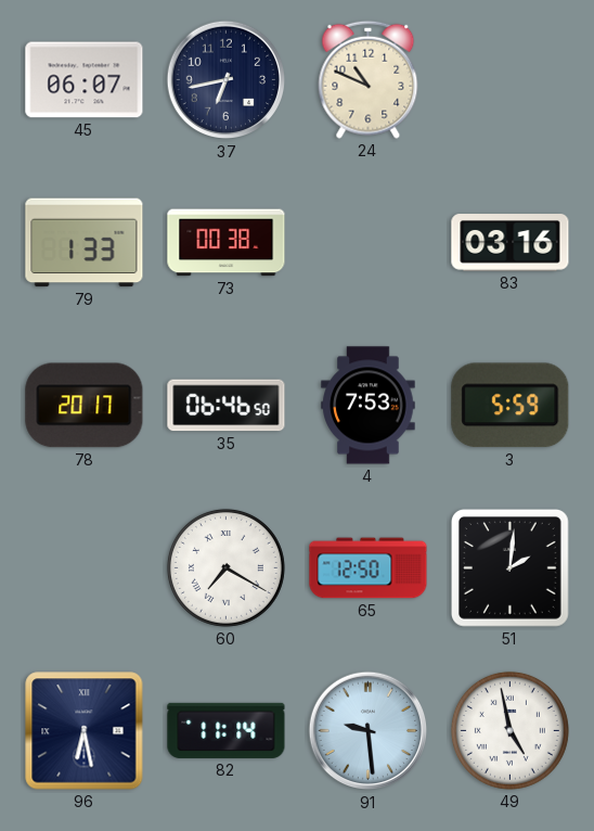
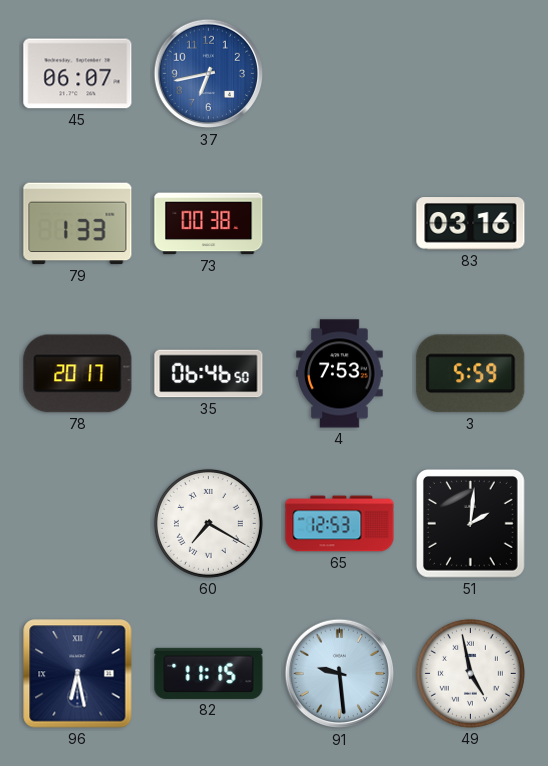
37 dial: navy -> blue
24: 10:49 -> none
65: 12:50 -> 12:53
82: 11:14 -> 11:15
